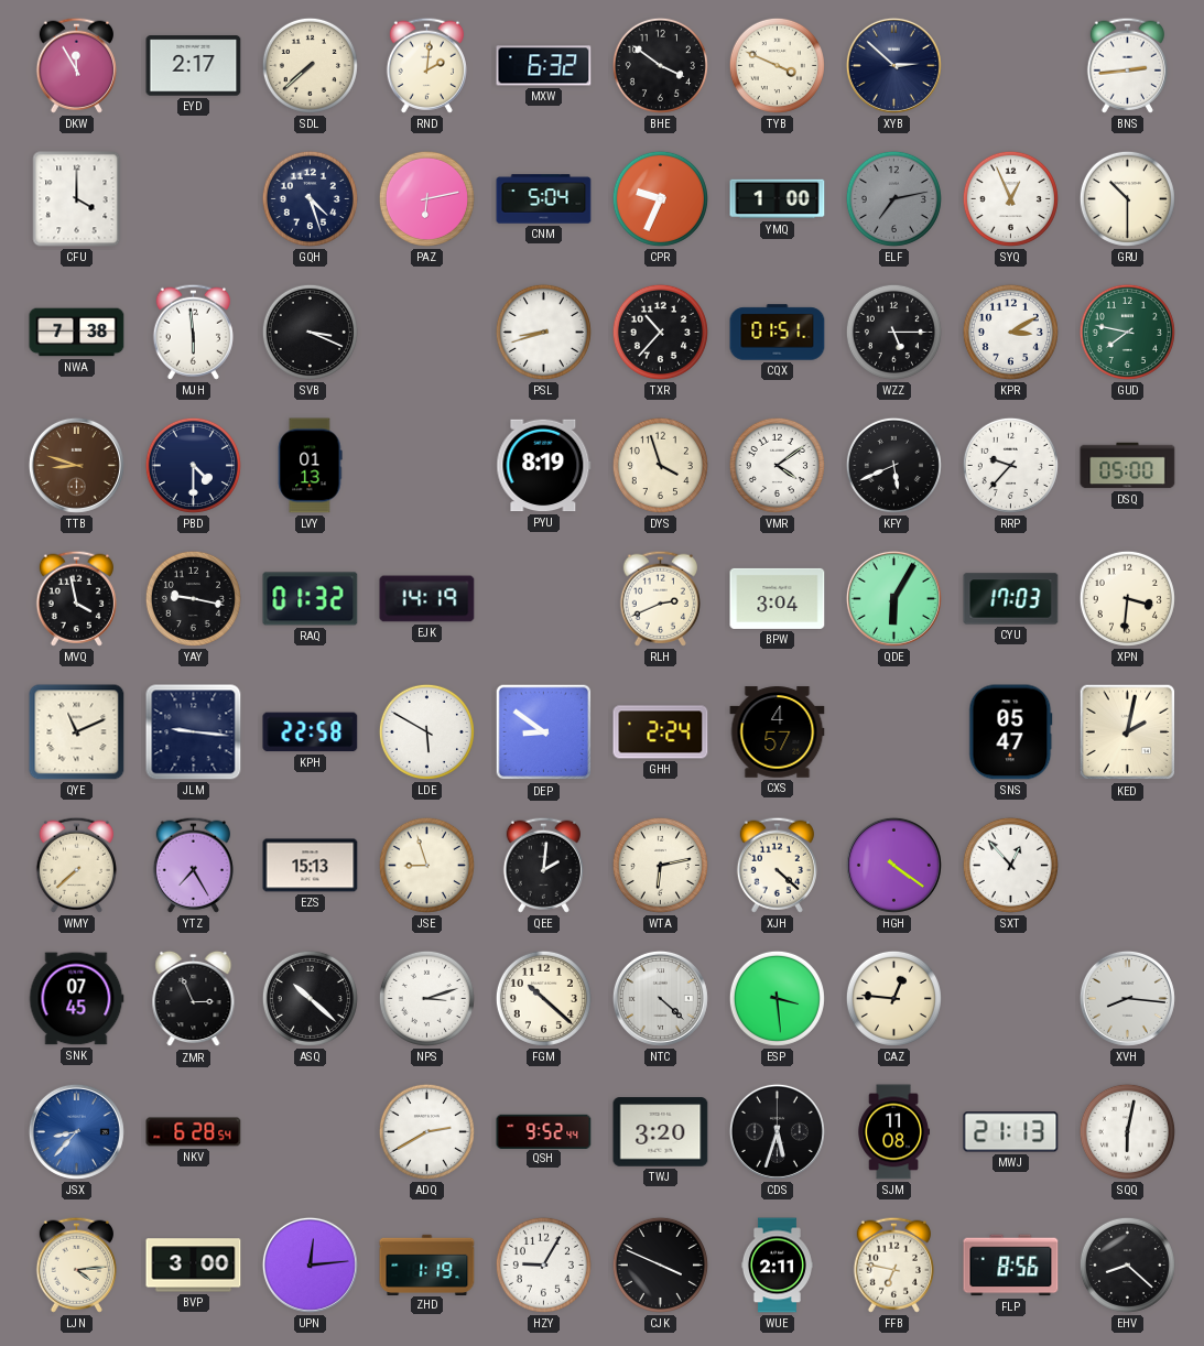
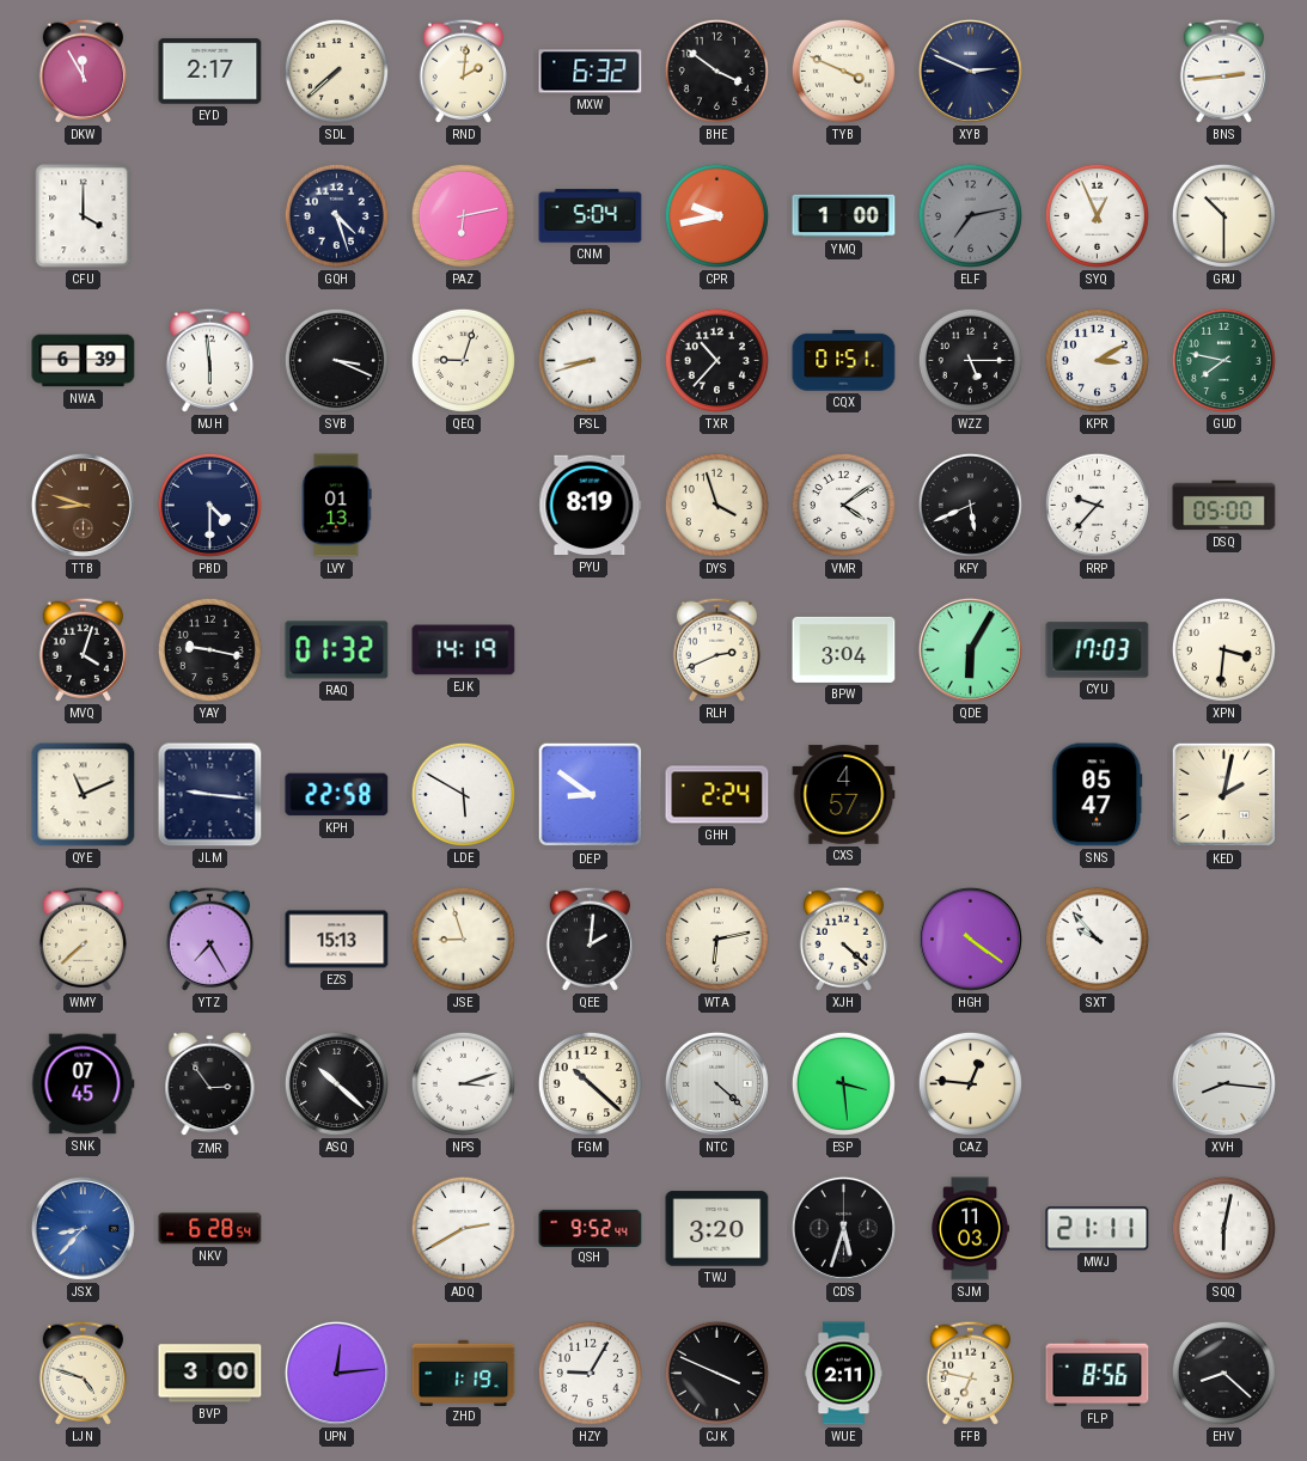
XYB: 2:52 -> 2:49
CPR: 9:34 -> 9:43
NWA: 7:38 -> 6:39
QEQ: none -> 9:03
MVQ: 3:58 -> 4:03
SXT: 12:53 -> 9:53
ZMR: 2:56 -> 2:54
SJM: 11:08 -> 11:03
MWJ: 21:13 -> 21:11
LJN: 4:14 -> 4:48
